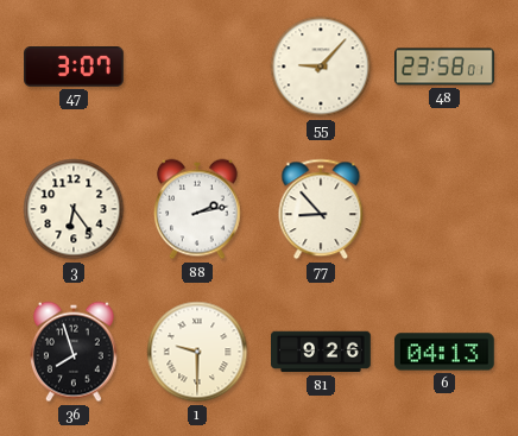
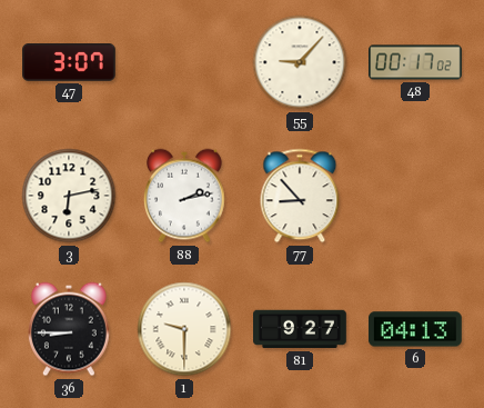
48: 23:58 -> 00:17
3: 6:24 -> 6:13
36: 7:57 -> 8:45
81: 9:26 -> 9:27
